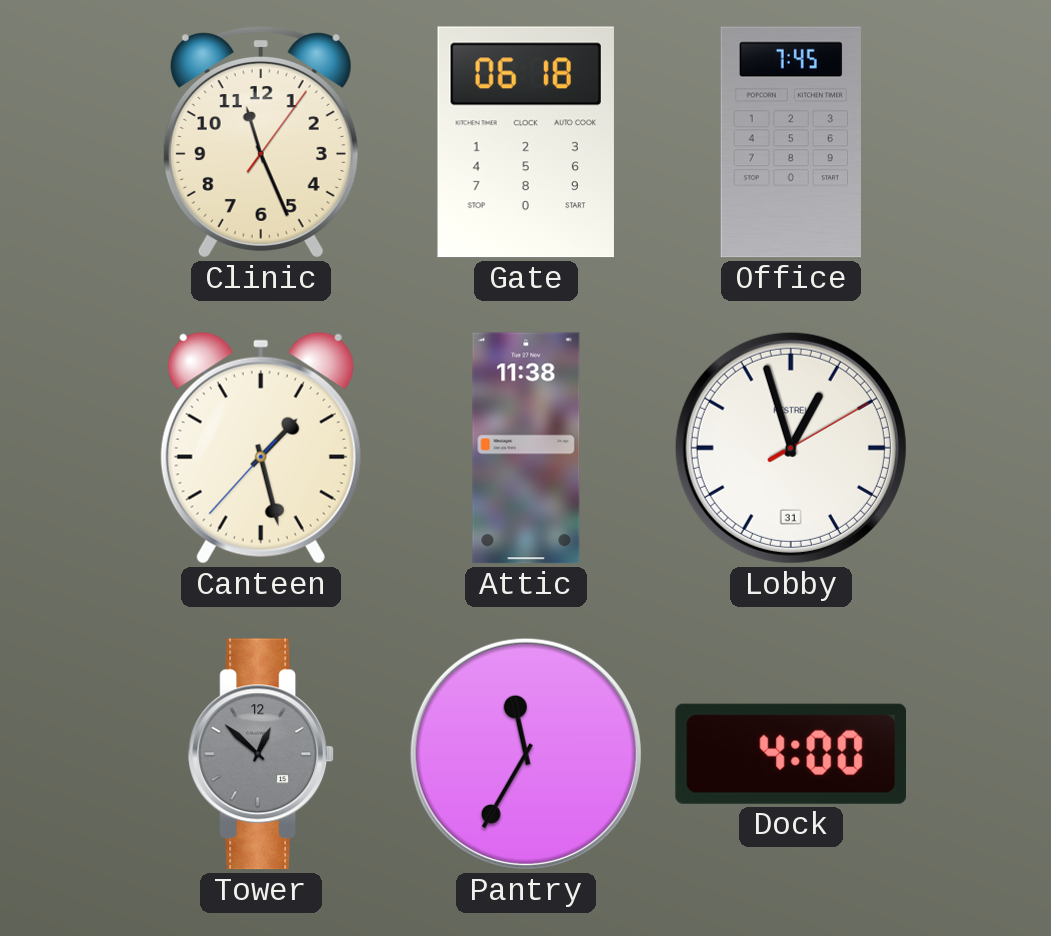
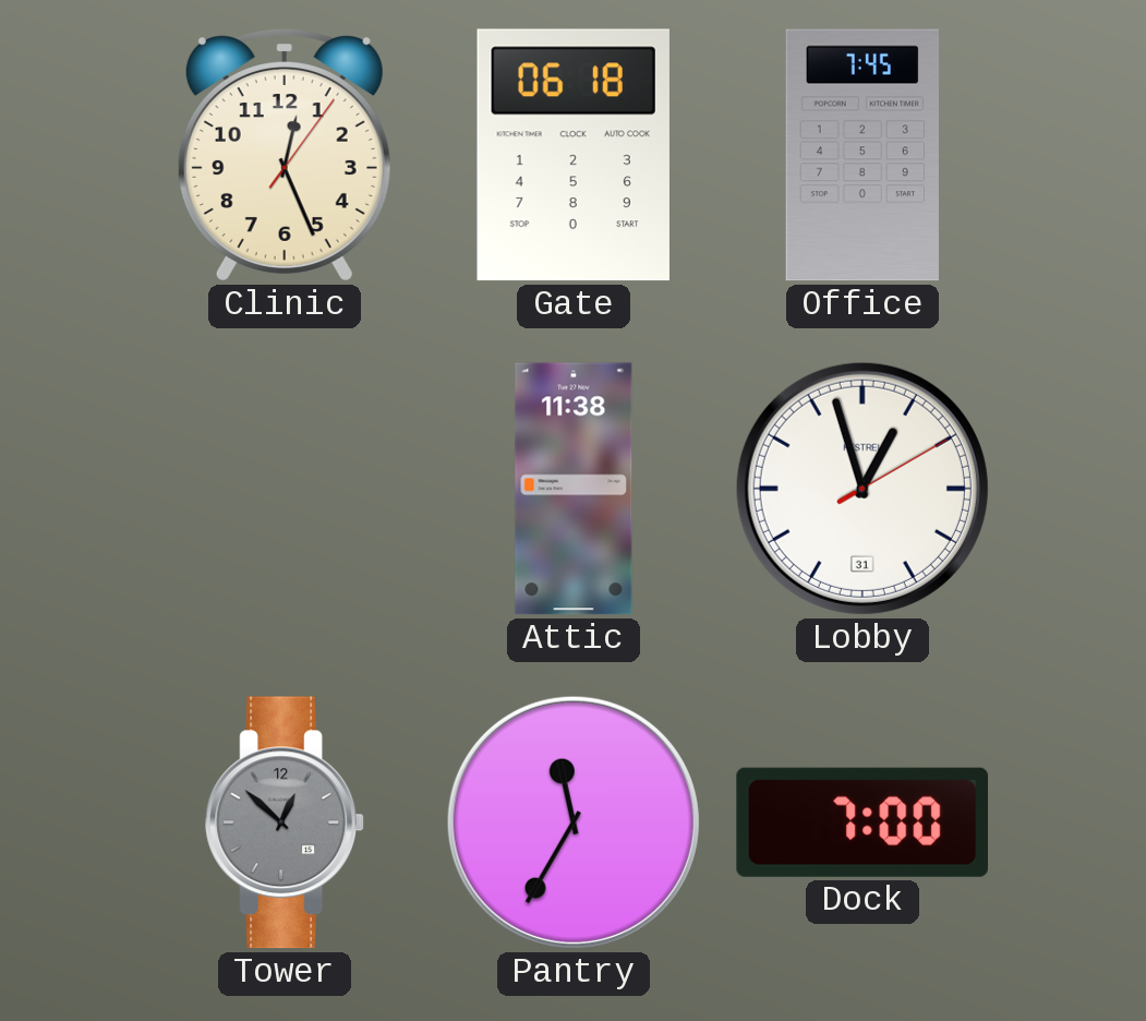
Clinic: 11:26 -> 12:26
Canteen: 1:27 -> none
Dock: 4:00 -> 7:00
